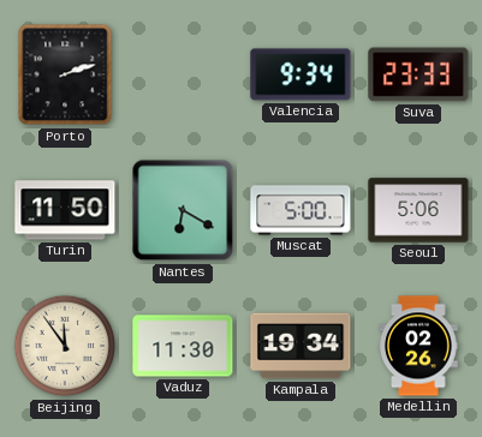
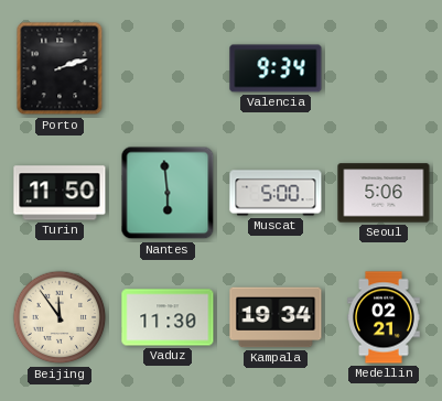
Suva: 23:33 -> none
Nantes: 6:20 -> 5:59
Medellin: 02:26 -> 02:21
